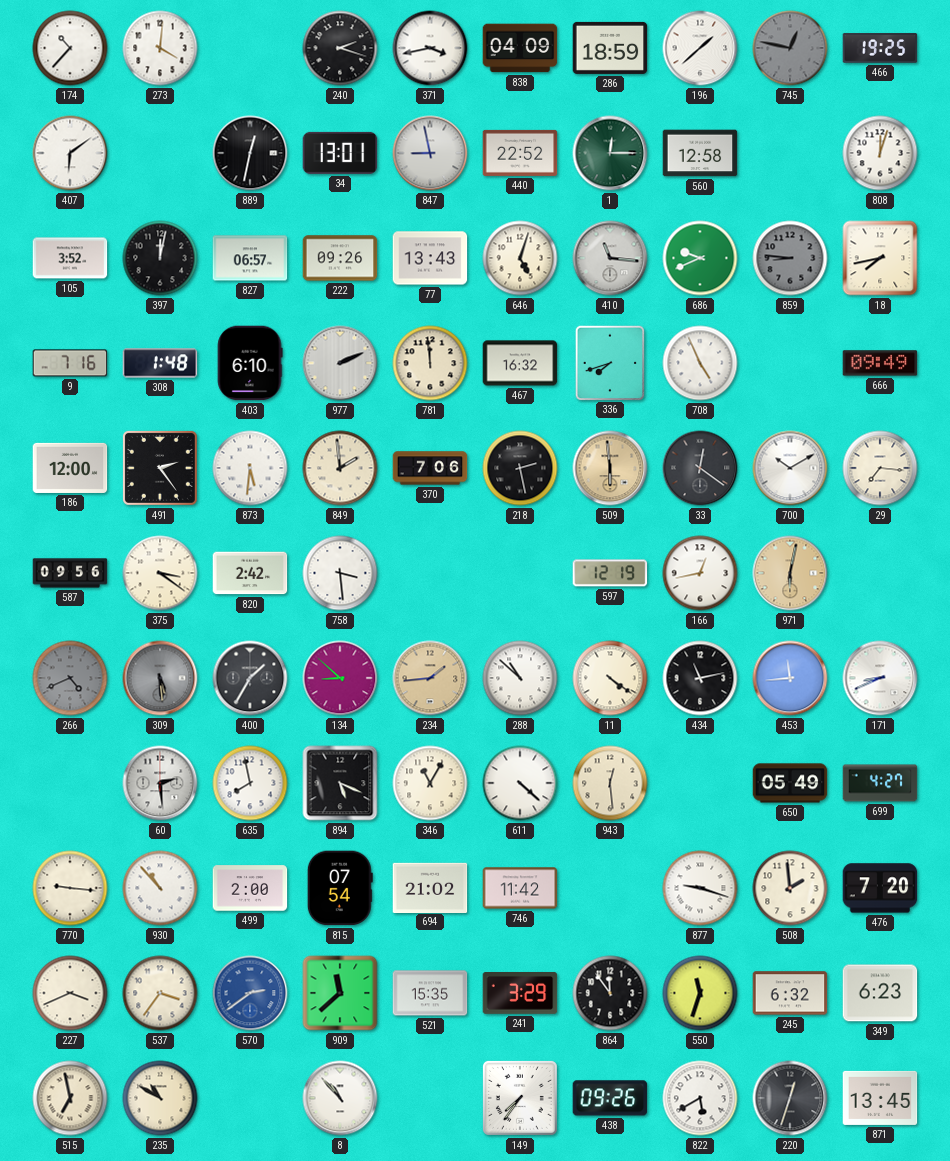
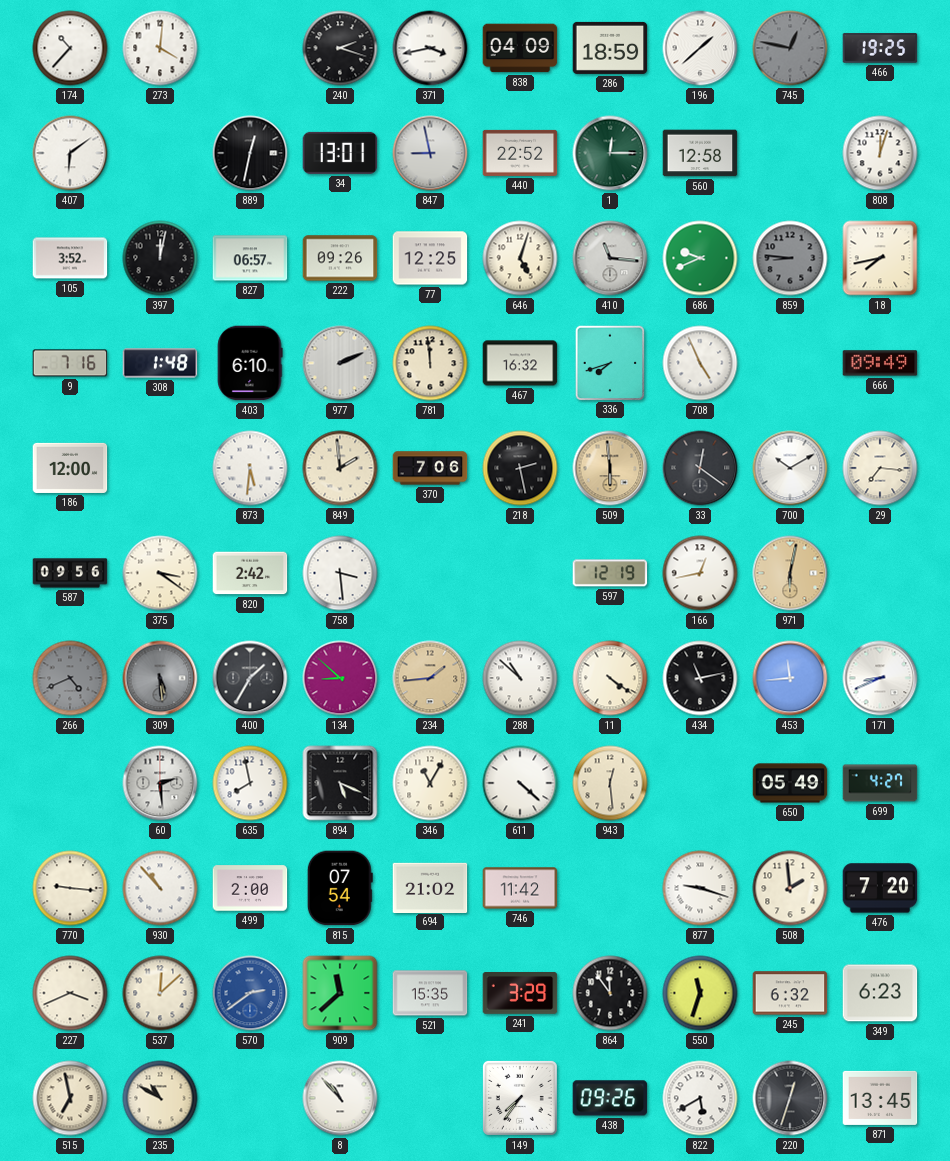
77: 13:43 -> 12:25
491: 2:24 -> none
537: 3:36 -> 12:08
